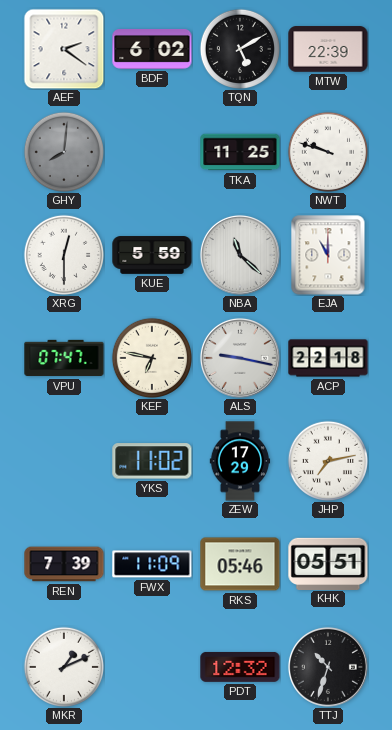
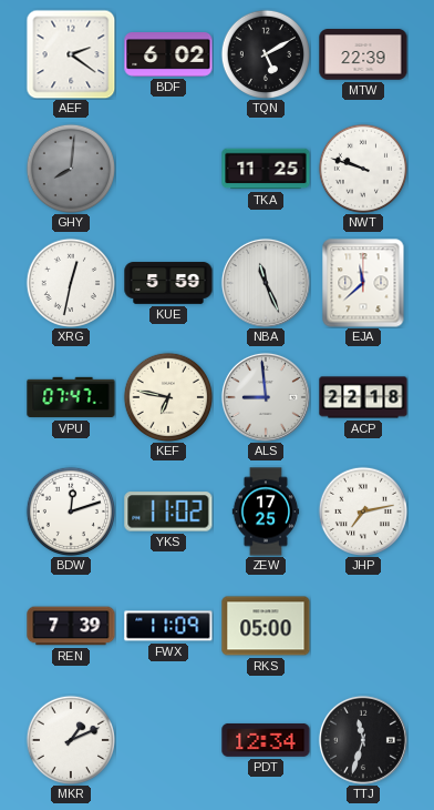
XRG: 12:30 -> 12:32
NBA: 11:22 -> 11:26
EJA: 11:00 -> 11:38
ALS: 9:17 -> 8:59
BDW: none -> 12:12
ZEW: 17:29 -> 17:25
RKS: 05:46 -> 05:00
KHK: 05:51 -> none
PDT: 12:32 -> 12:34
TTJ: 10:33 -> 11:33
